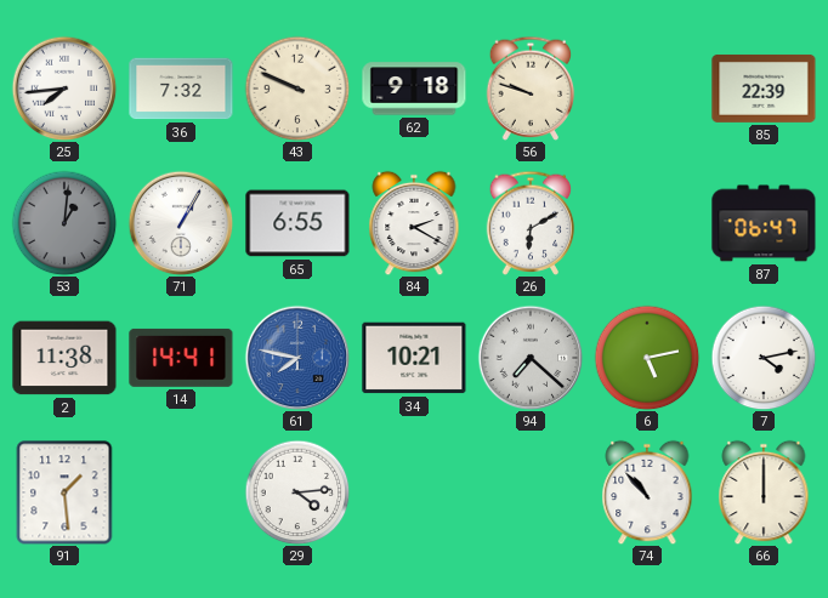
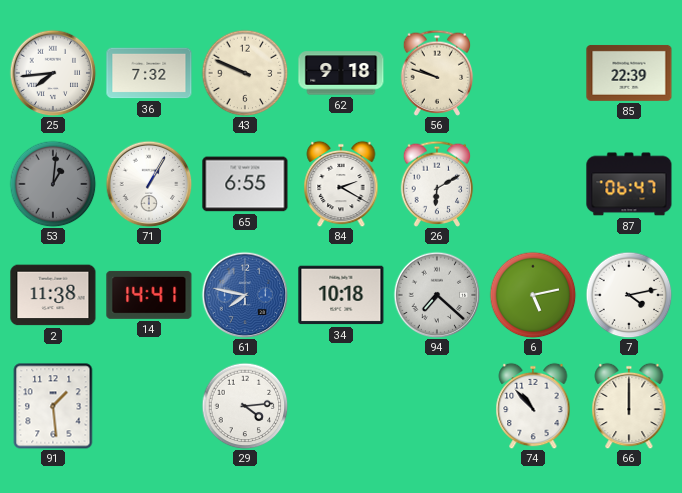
34: 10:21 -> 10:18
